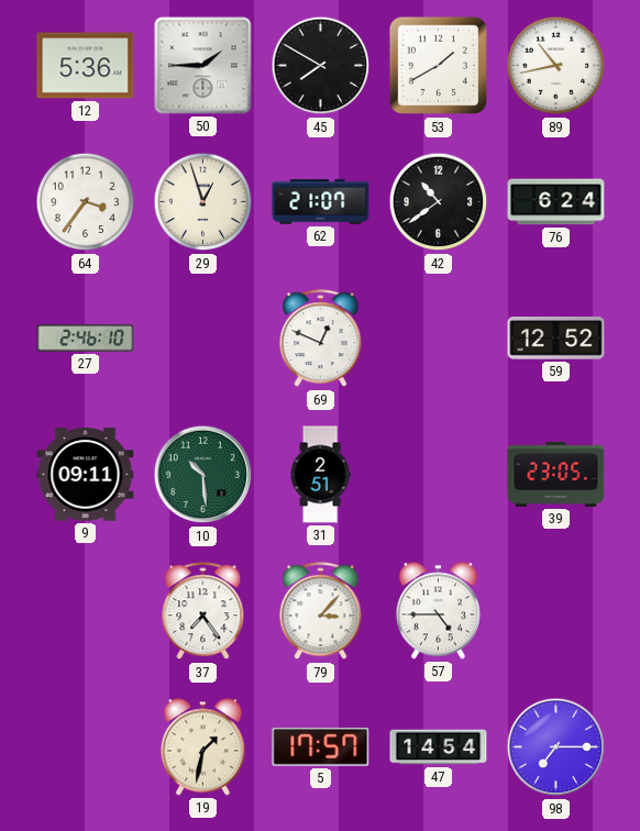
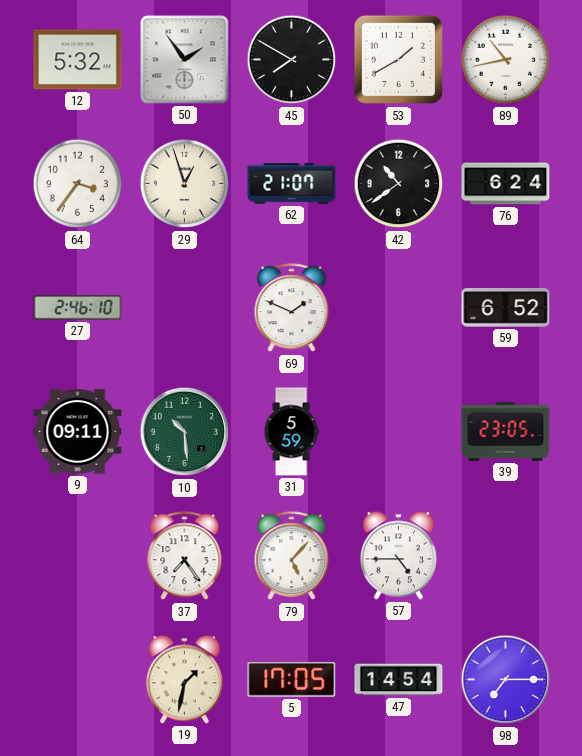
12: 5:36 -> 5:32
50: 1:45 -> 1:54
69: 12:49 -> 1:49
59: 12:52 -> 6:52
31: 2:51 -> 5:59
79: 3:07 -> 5:07
5: 17:57 -> 17:05
